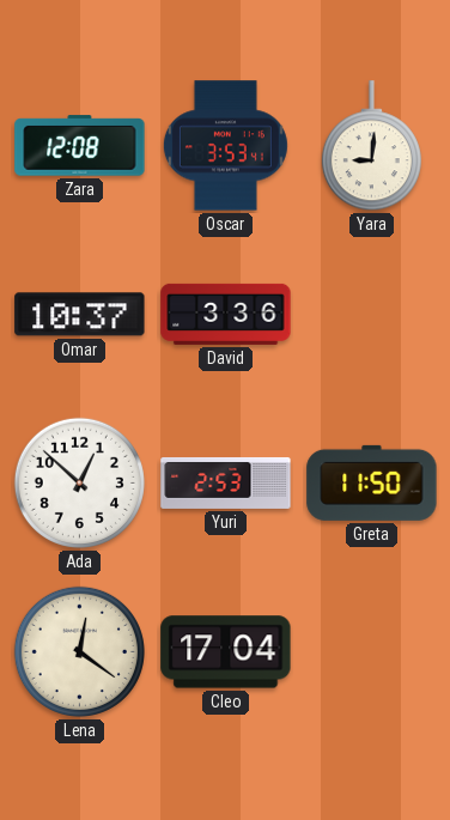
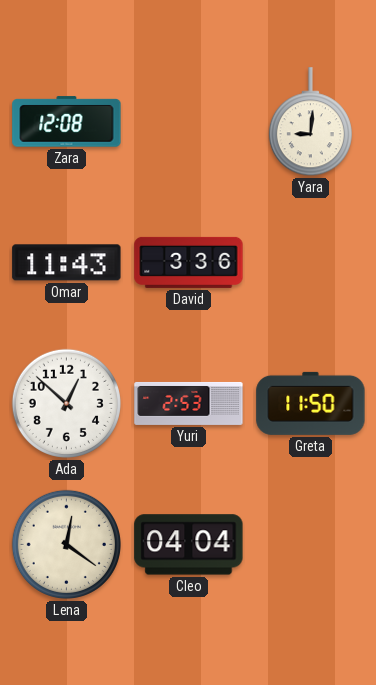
Oscar: 3:53 -> none
Omar: 10:37 -> 11:43
Cleo: 17:04 -> 04:04
